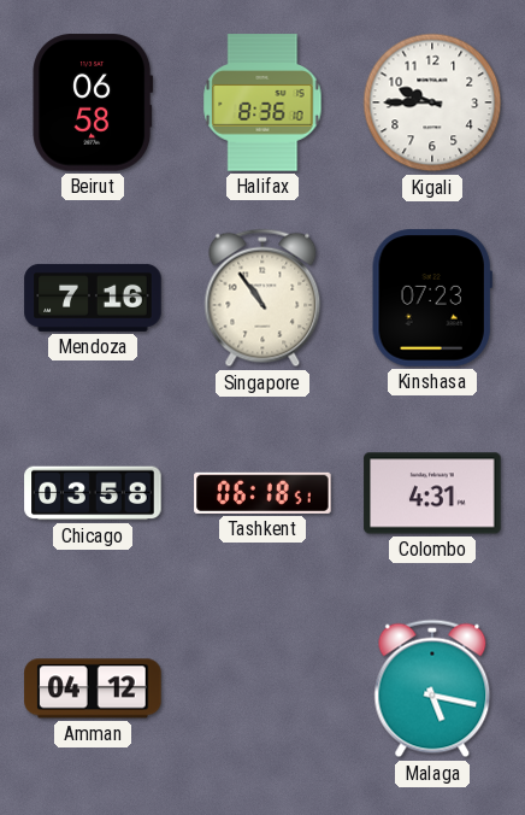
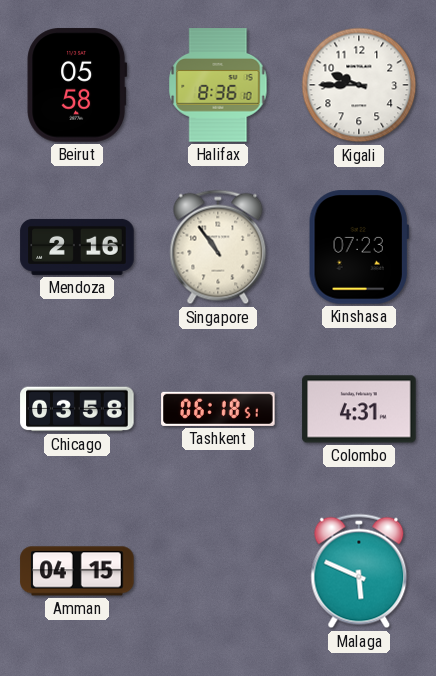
Beirut: 06:58 -> 05:58
Mendoza: 7:16 -> 2:16
Amman: 04:12 -> 04:15
Malaga: 5:17 -> 5:49
